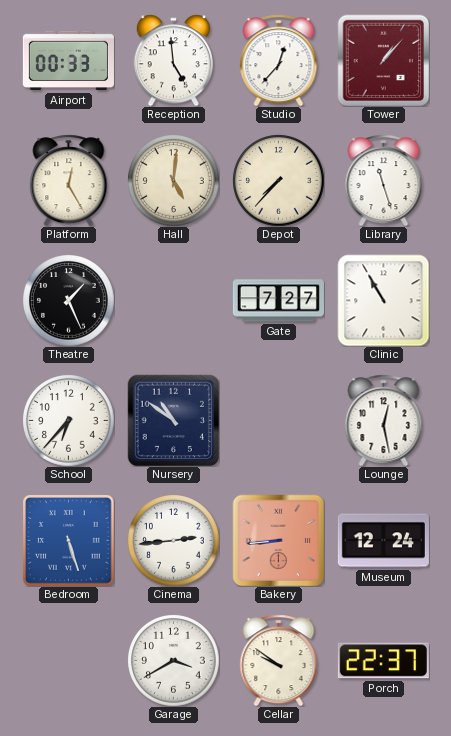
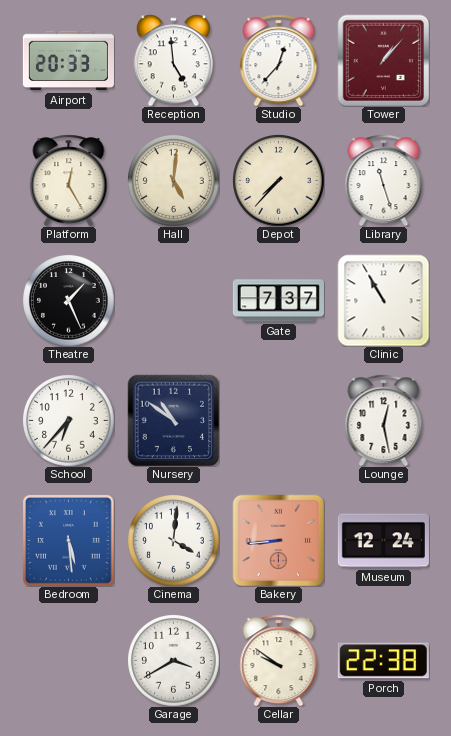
Airport: 00:33 -> 20:33
Gate: 7:27 -> 7:37
Bedroom: 5:27 -> 5:29
Cinema: 2:44 -> 4:01
Porch: 22:37 -> 22:38
